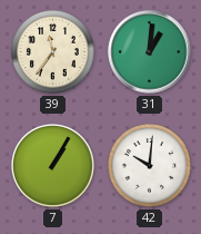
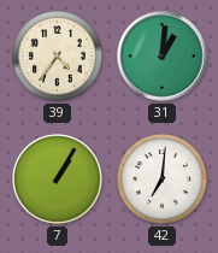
39: 11:36 -> 4:36
42: 10:01 -> 7:01
